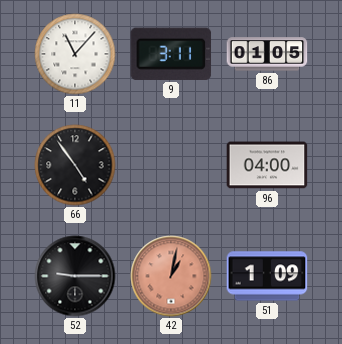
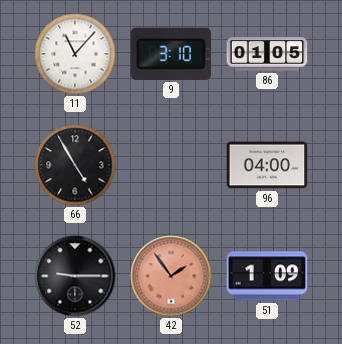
9: 3:11 -> 3:10
66: 4:54 -> 4:55
42: 1:02 -> 1:54
